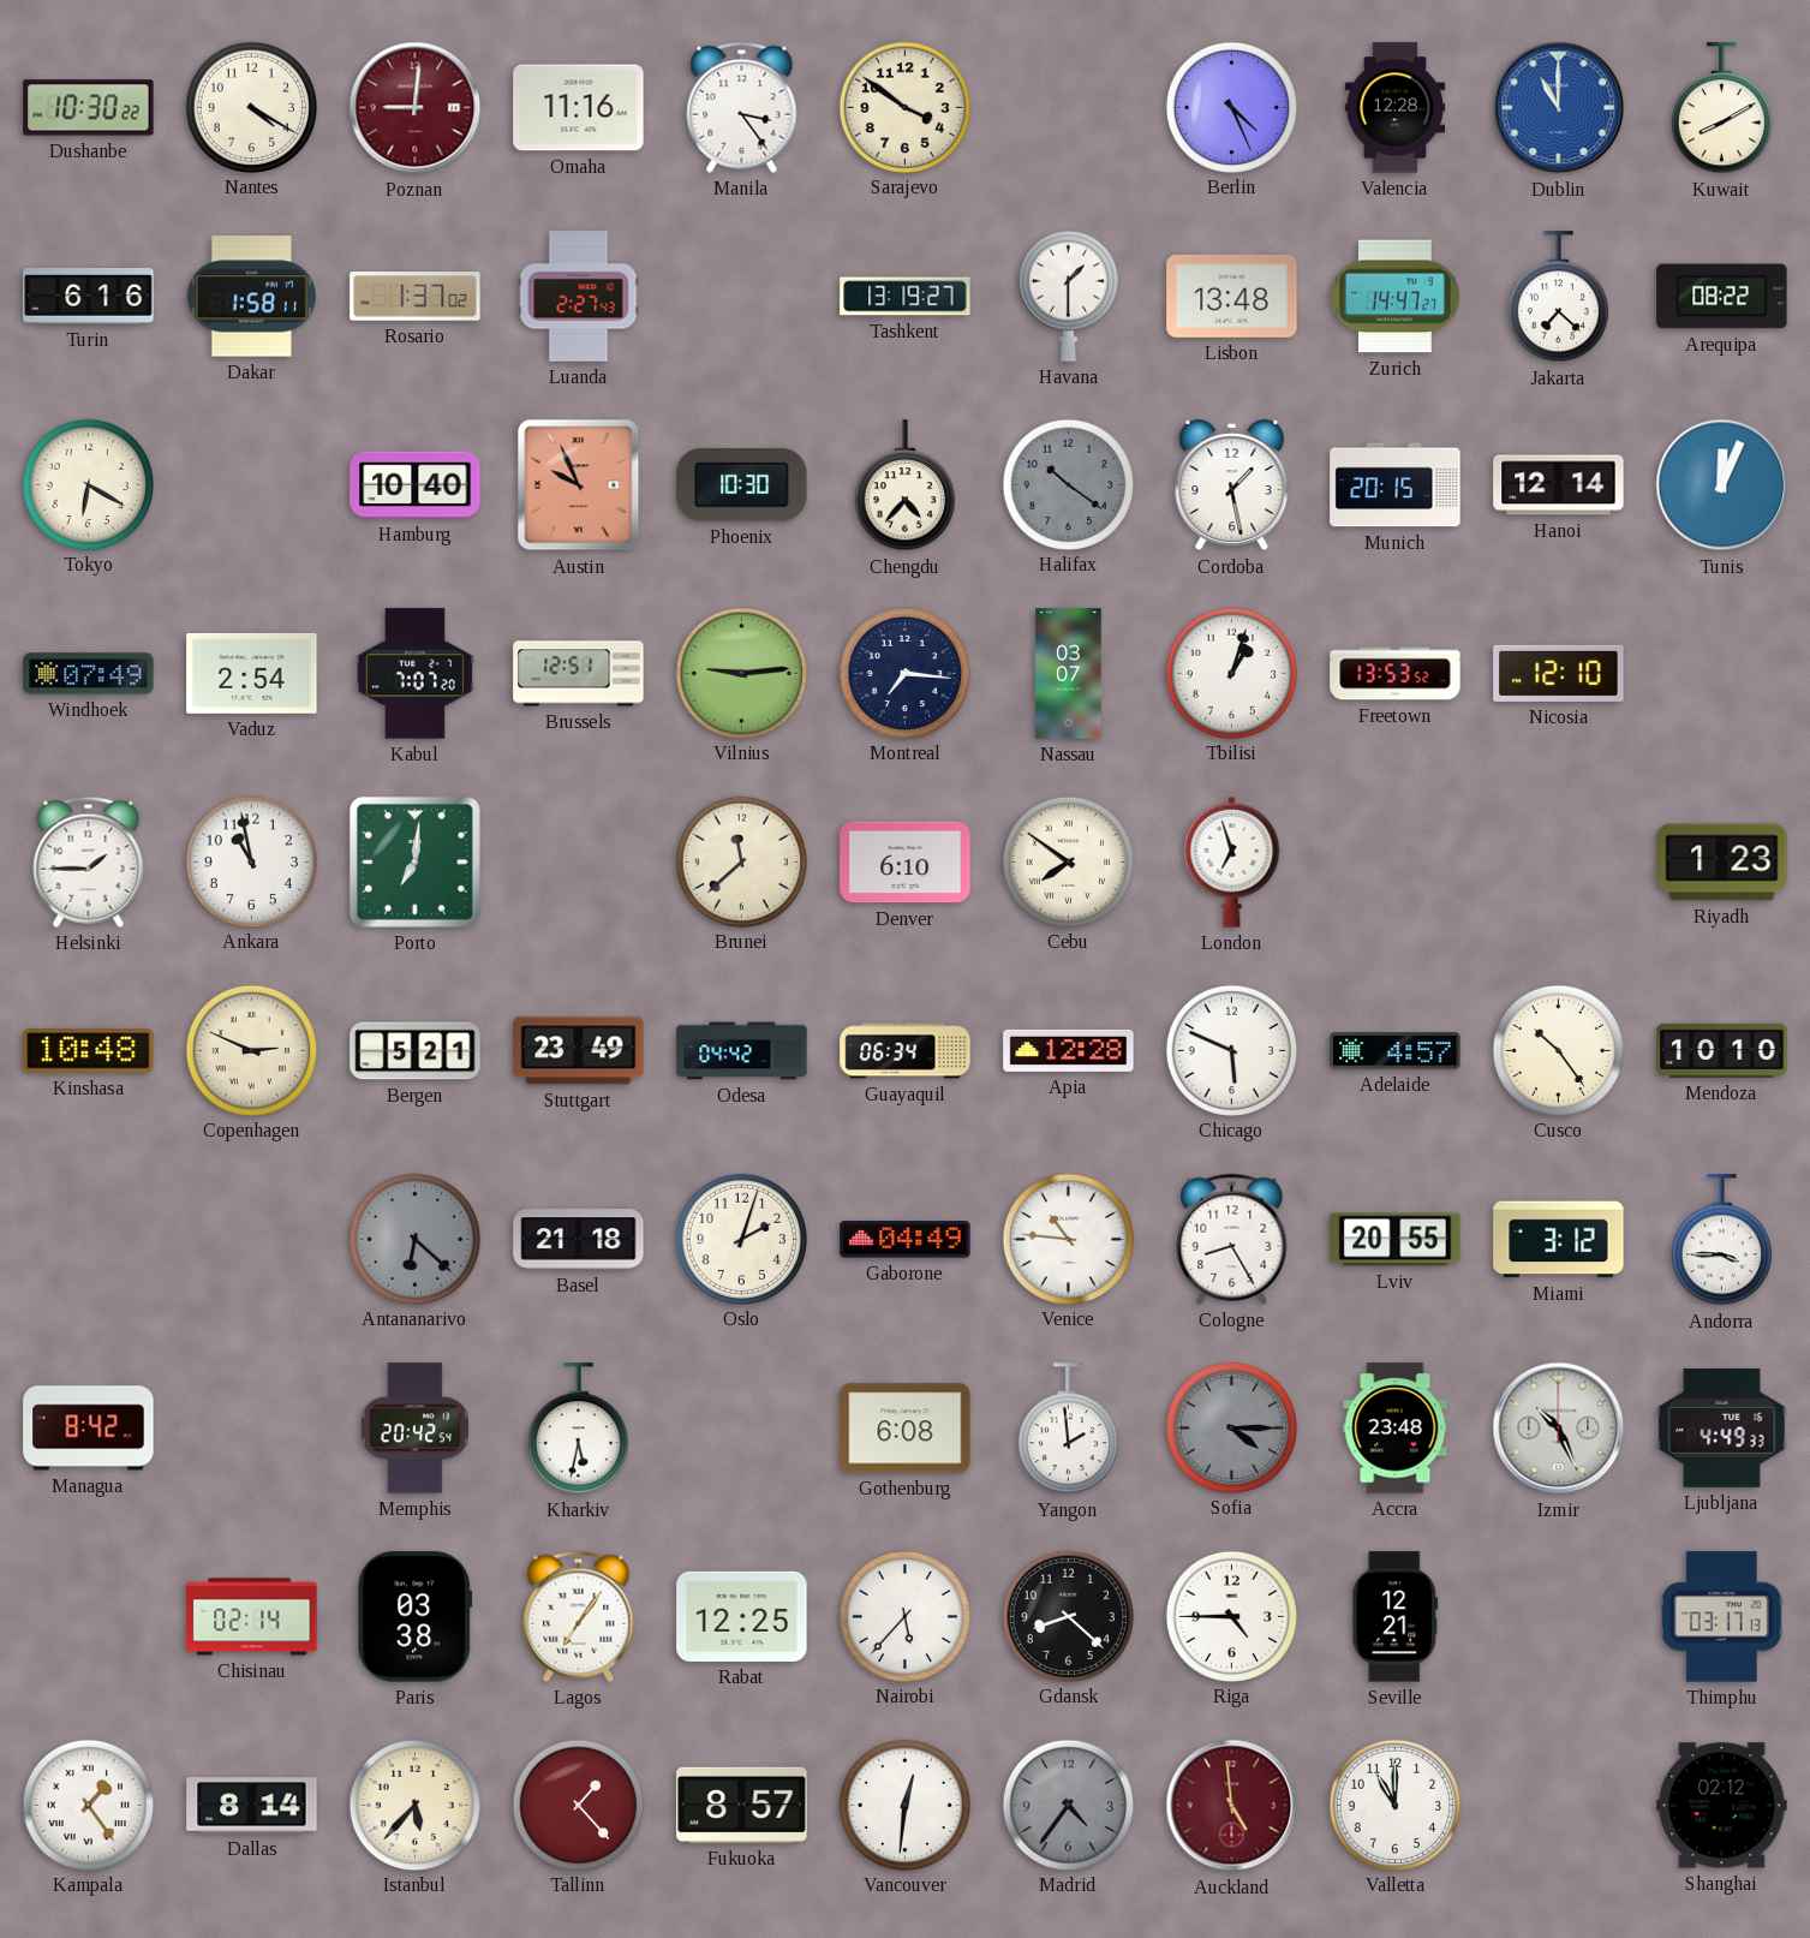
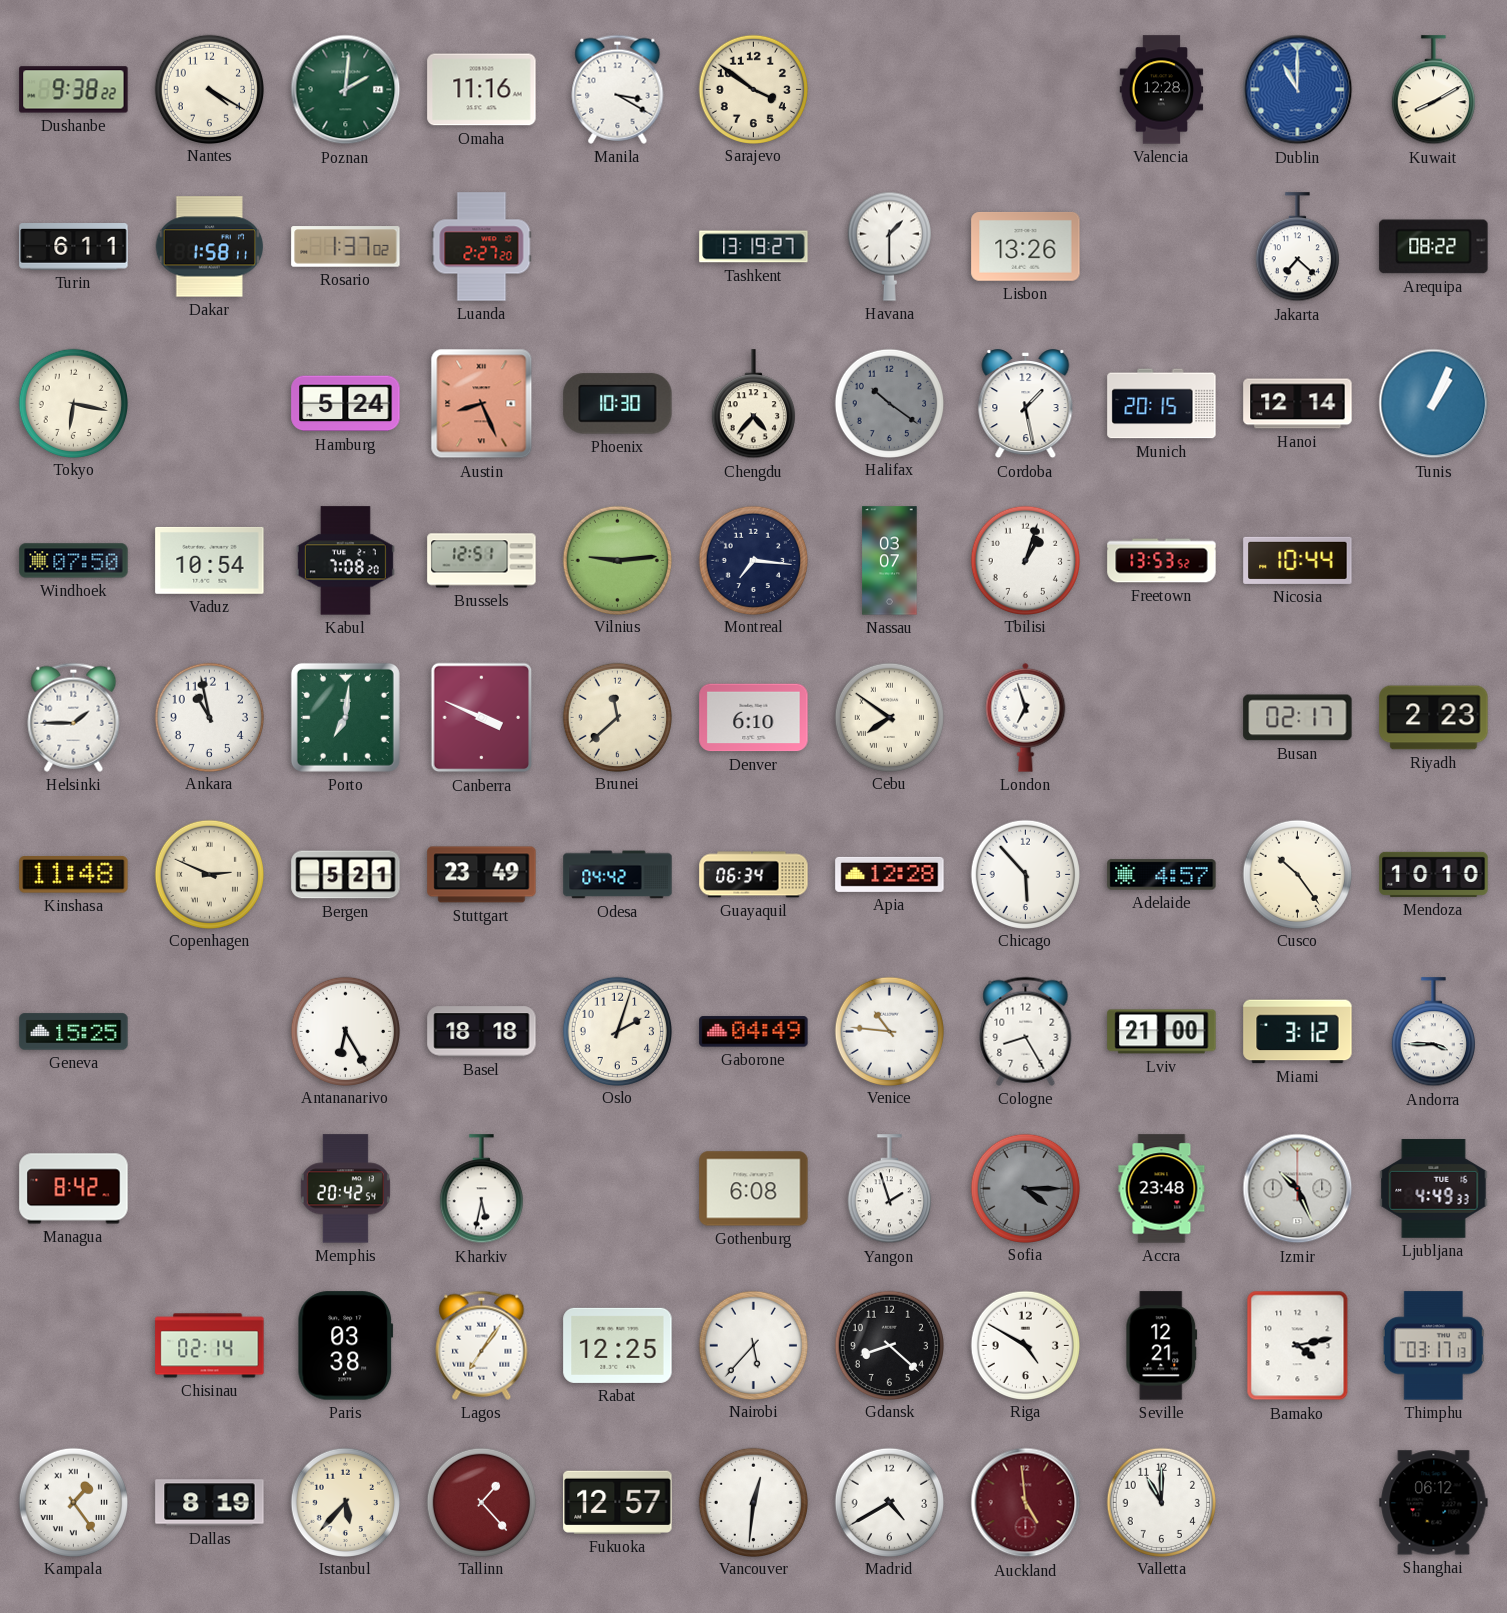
Dushanbe: 10:30 -> 9:38
Poznan: 9:01 -> 2:01
Poznan dial: burgundy -> green
Manila: 3:24 -> 3:20
Berlin: 4:26 -> none
Turin: 6:16 -> 6:11
Luanda: 2:27:43 -> 2:27:20
Lisbon: 13:48 -> 13:26
Zurich: 14:47 -> none
Tokyo: 6:20 -> 6:17
Hamburg: 10:40 -> 5:24
Austin: 9:56 -> 8:26
Tunis: 12:04 -> 1:04
Windhoek: 07:49 -> 07:50
Vaduz: 2:54 -> 10:54
Kabul: 7:07 -> 7:08
Nicosia: 12:10 -> 10:44
Canberra: none -> 3:49
Busan: none -> 02:17
Riyadh: 1:23 -> 2:23
Kinshasa: 10:48 -> 11:48
Chicago: 5:49 -> 5:53
Geneva: none -> 15:25
Antananarivo: 6:22 -> 6:25
Antananarivo dial: grey -> white
Basel: 21:18 -> 18:18
Lviv: 20:55 -> 21:00
Yangon: 1:59 -> 1:57
Riga: 4:45 -> 4:50
Bamako: none -> 4:13
Dallas: 8:14 -> 8:19
Fukuoka: 8:57 -> 12:57
Madrid: 4:36 -> 4:40
Madrid dial: grey -> white
Shanghai: 02:12 -> 06:12
